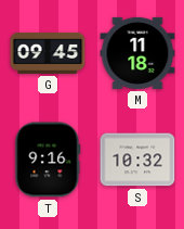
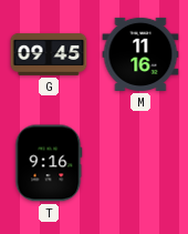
M: 11:18 -> 11:16
S: 10:32 -> none
